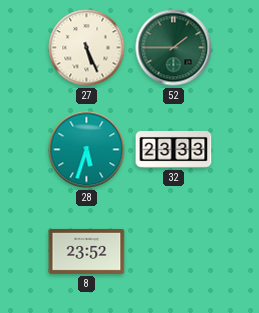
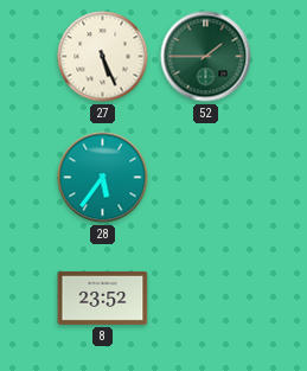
28: 5:33 -> 5:36
32: 23:33 -> none
